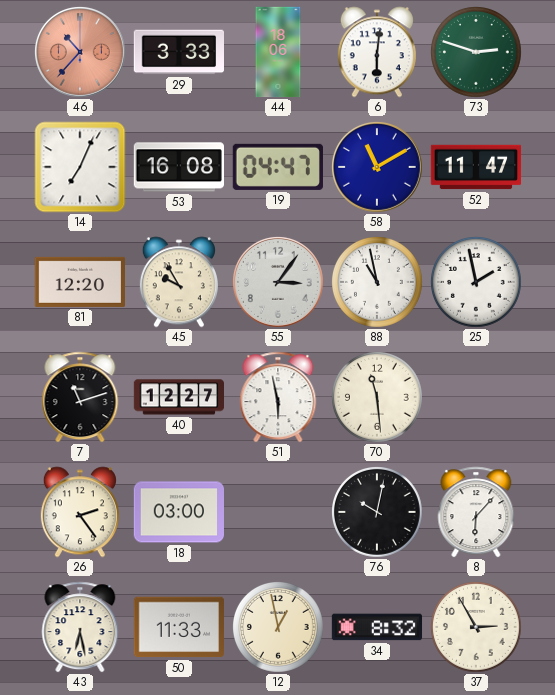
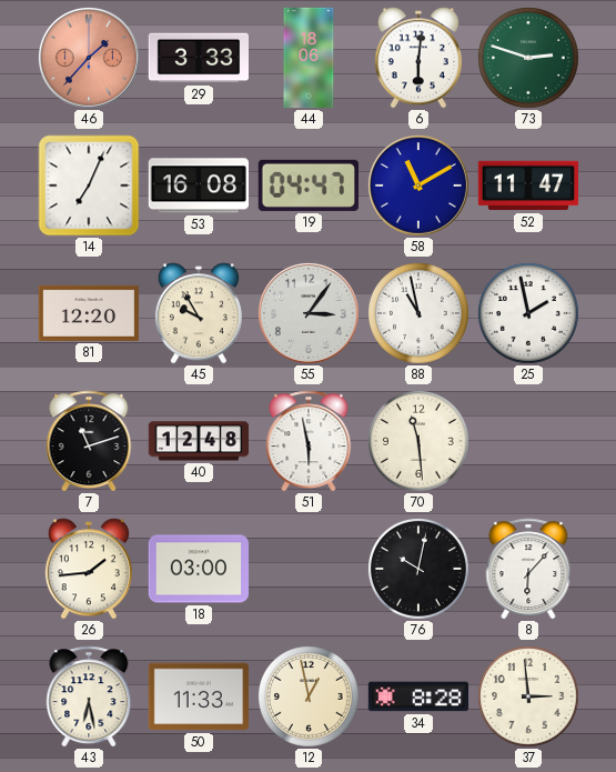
46: 10:37 -> 1:37
40: 12:27 -> 12:48
26: 2:24 -> 1:44
34: 8:32 -> 8:28
37: 2:55 -> 2:59
